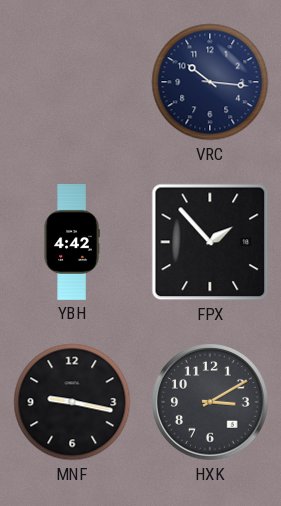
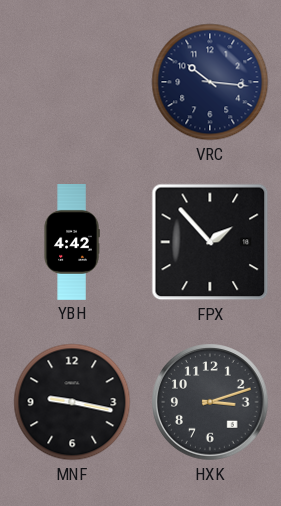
HXK: 3:10 -> 3:12
